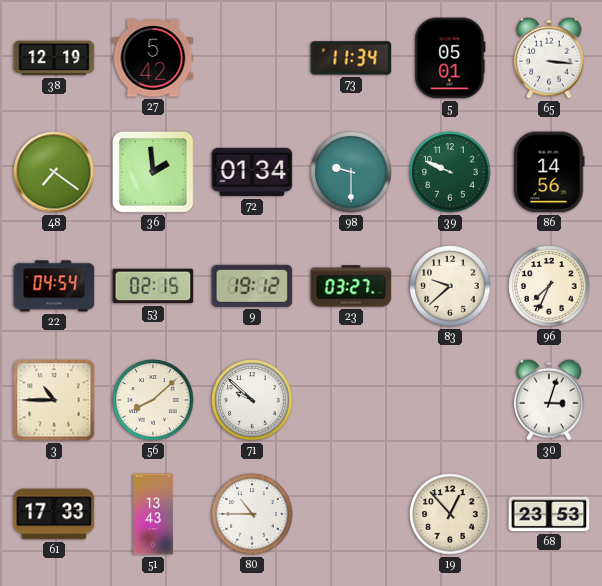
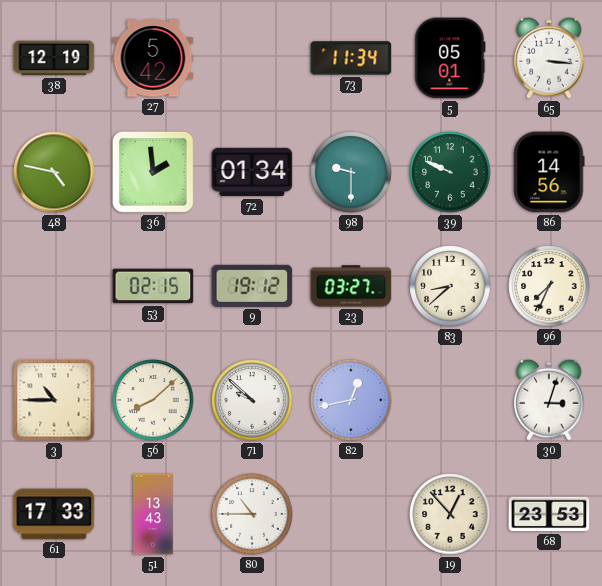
48: 7:21 -> 4:47
22: 04:54 -> none
83: 9:38 -> 8:38
82: none -> 12:43
